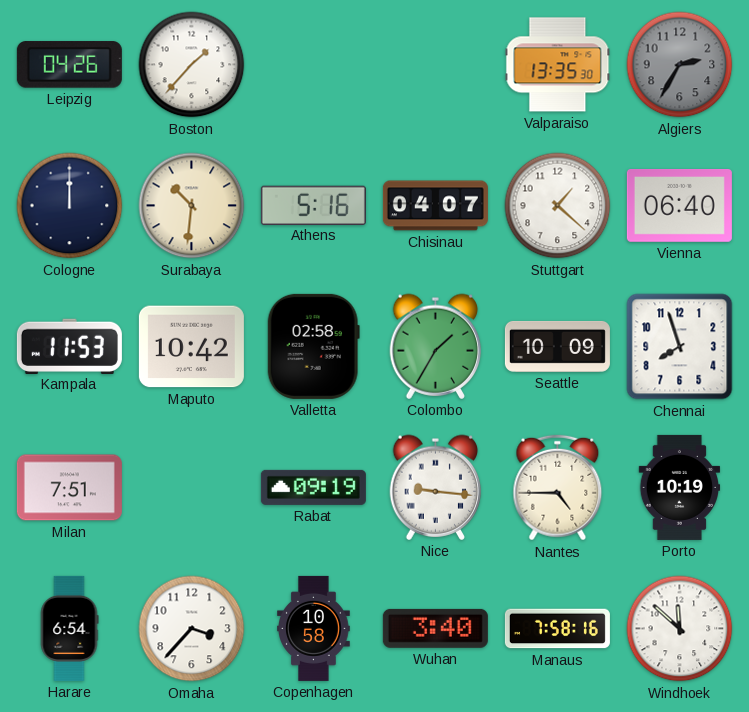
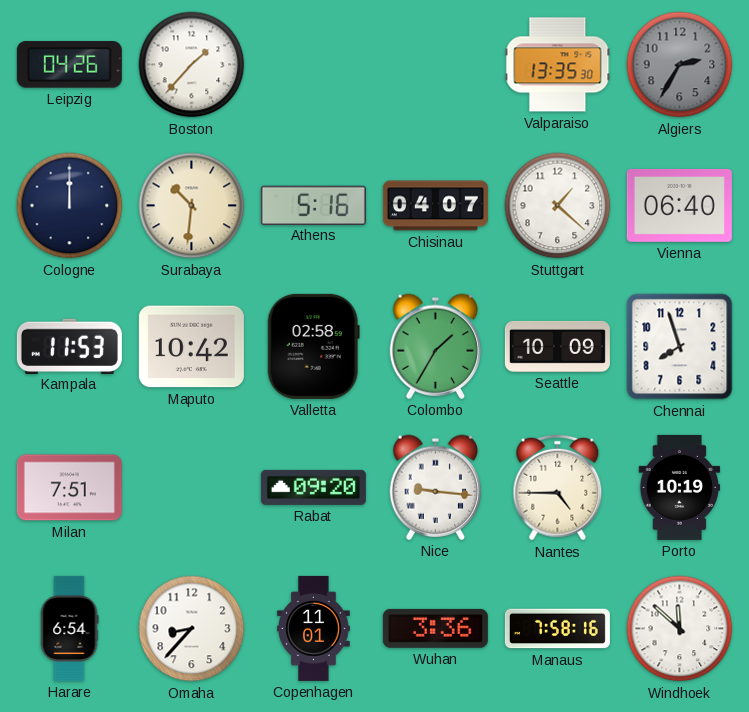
Rabat: 09:19 -> 09:20
Omaha: 3:37 -> 8:37
Copenhagen: 10:58 -> 11:01
Wuhan: 3:40 -> 3:36
